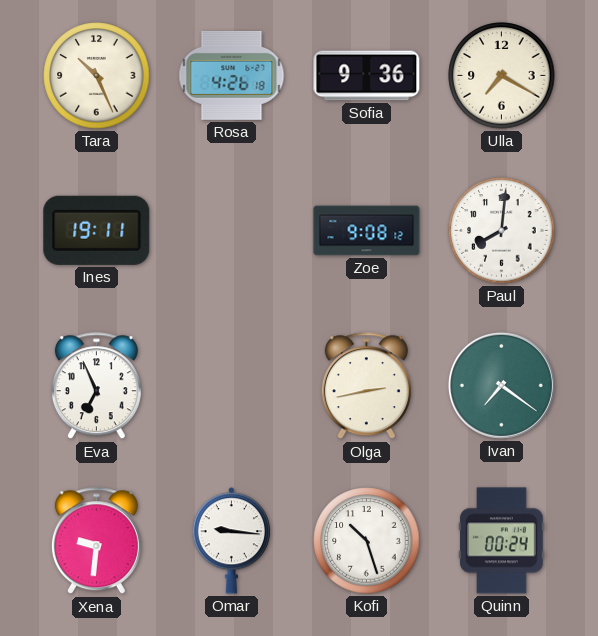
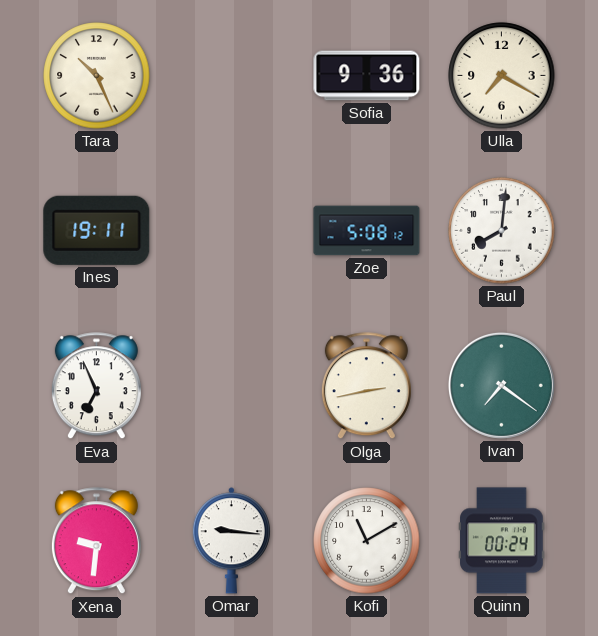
Rosa: 4:26 -> none
Zoe: 9:08 -> 5:08
Kofi: 10:27 -> 11:10
